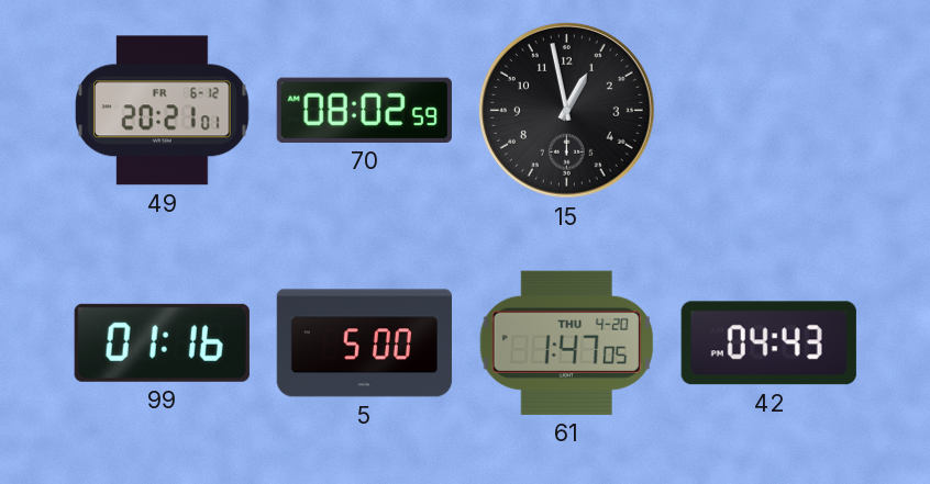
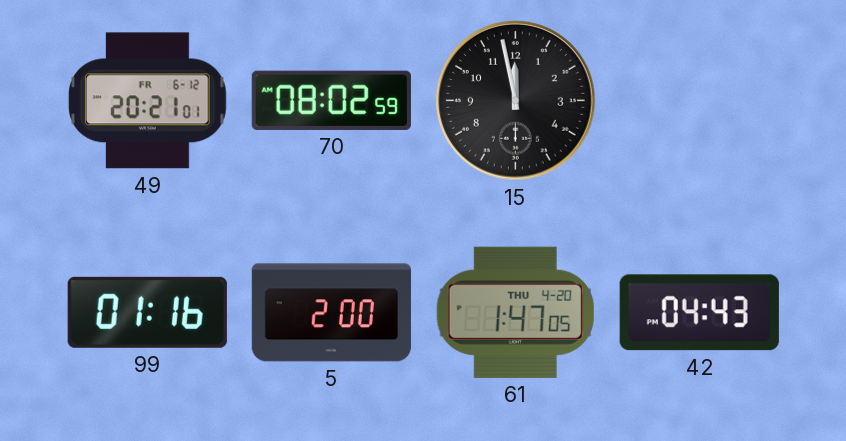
15: 12:58 -> 11:58
5: 5:00 -> 2:00
